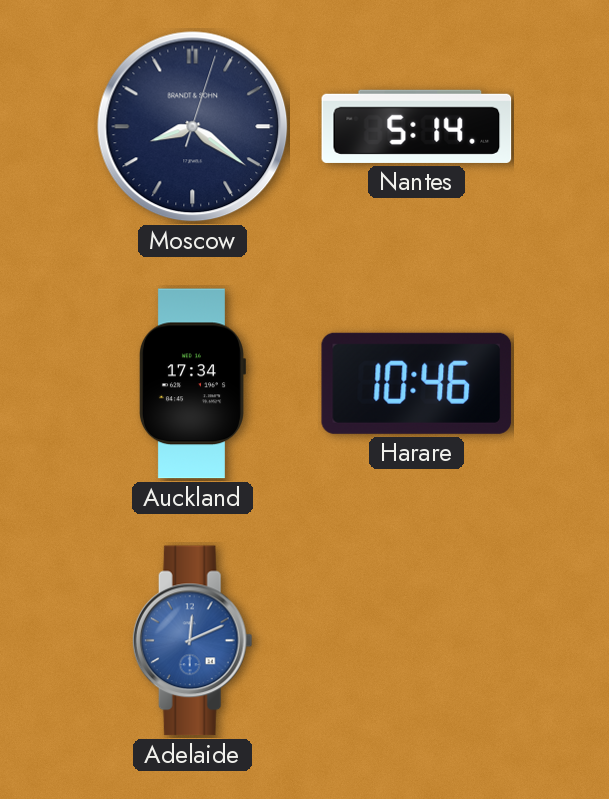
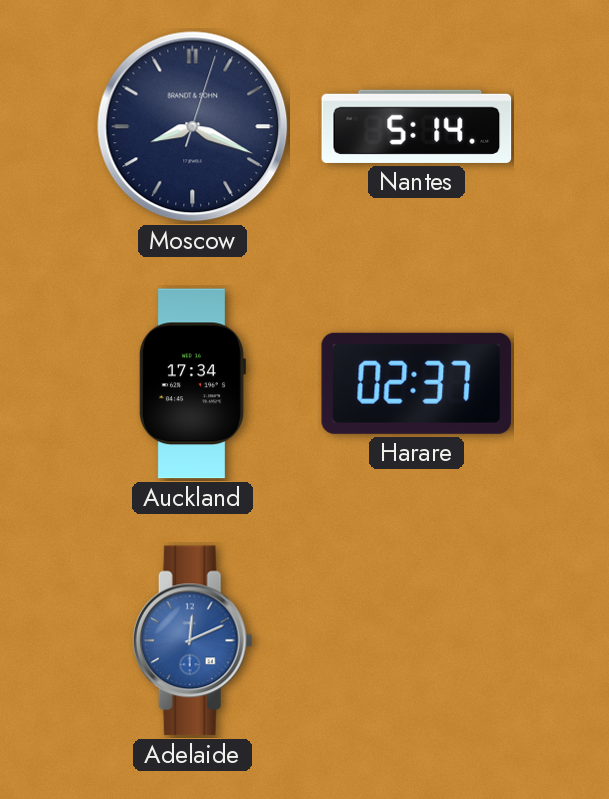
Moscow: 8:21 -> 8:19
Harare: 10:46 -> 02:37
